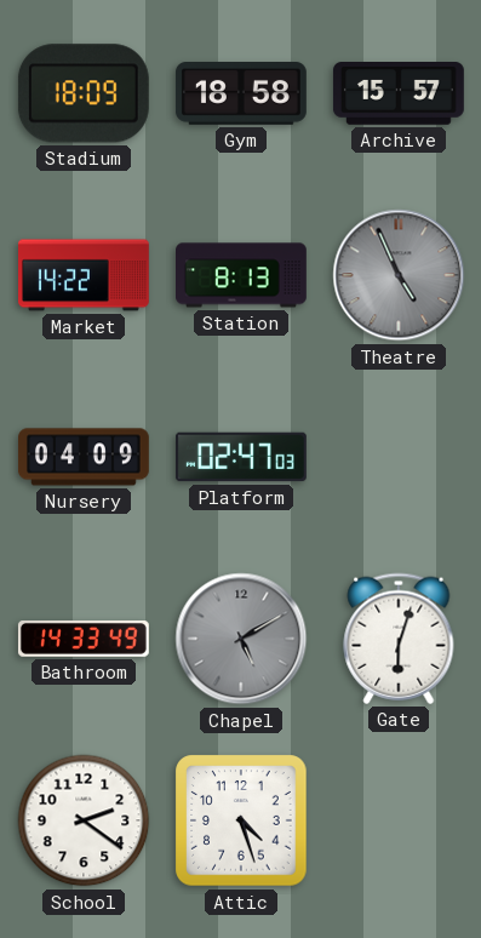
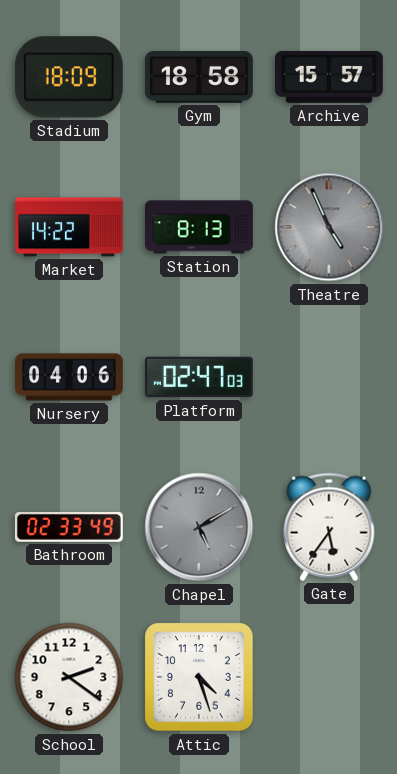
Nursery: 04:09 -> 04:06
Bathroom: 14:33 -> 02:33
Gate: 6:03 -> 5:36
